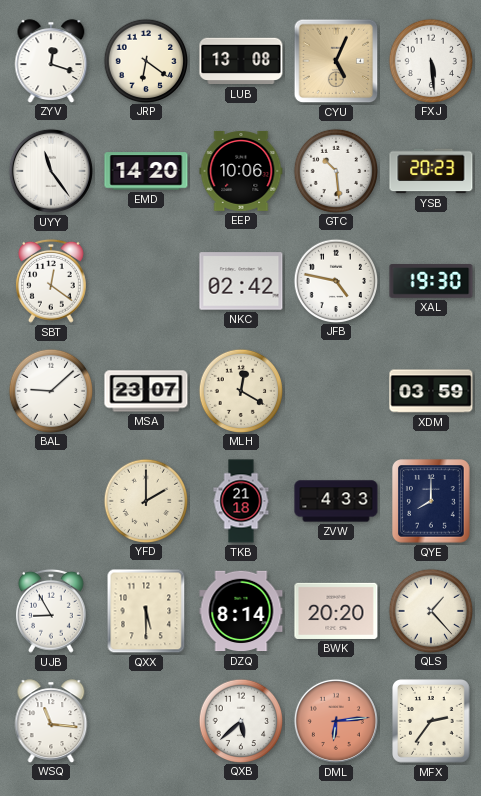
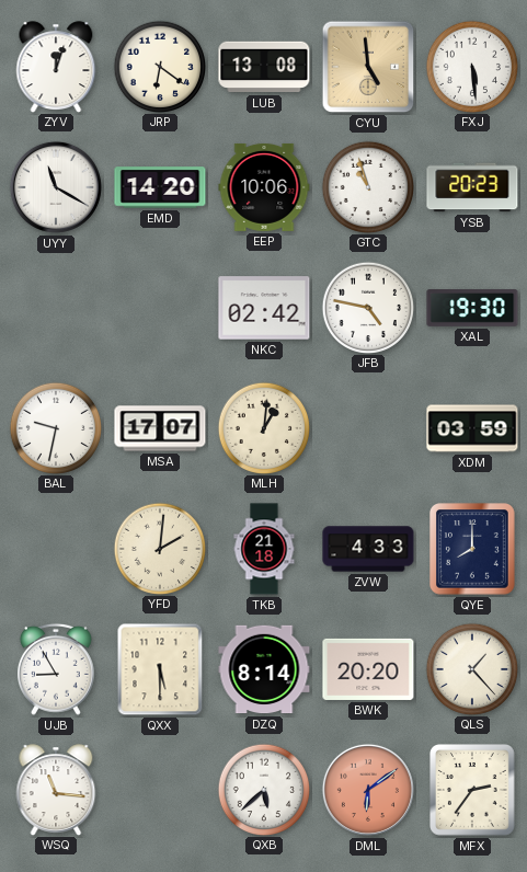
ZYV: 12:18 -> 12:03
CYU: 5:04 -> 4:59
UYY: 11:24 -> 11:20
GTC: 10:29 -> 10:57
SBT: 12:21 -> none
BAL: 9:08 -> 9:32
MSA: 23:07 -> 17:07
MLH: 12:20 -> 1:01
YFD: 2:00 -> 2:01
DML: 6:14 -> 6:09
